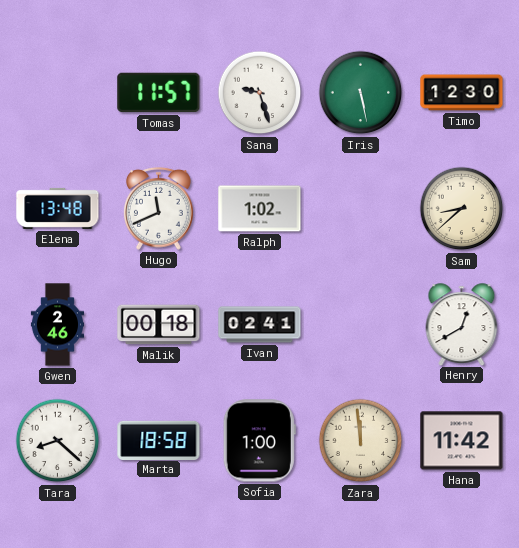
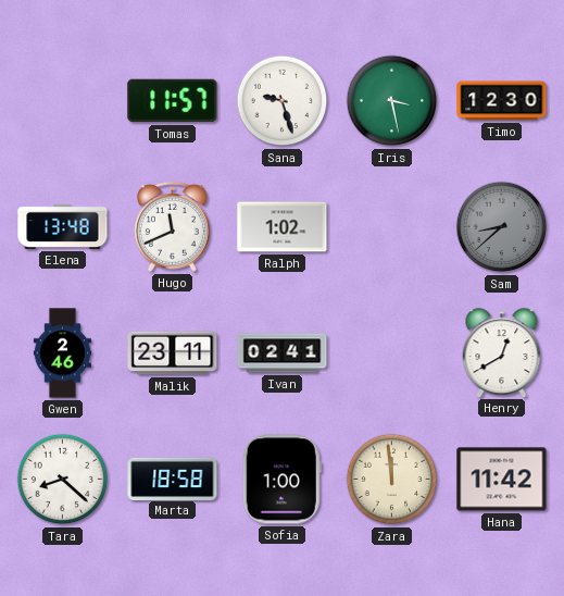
Iris: 5:28 -> 3:28
Sam dial: cream -> grey
Malik: 00:18 -> 23:11
